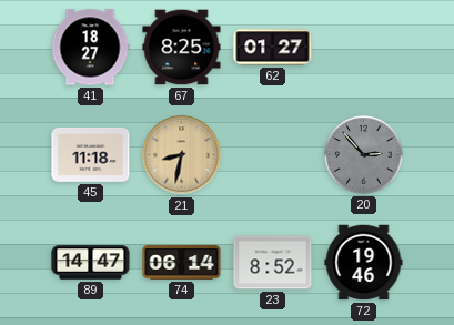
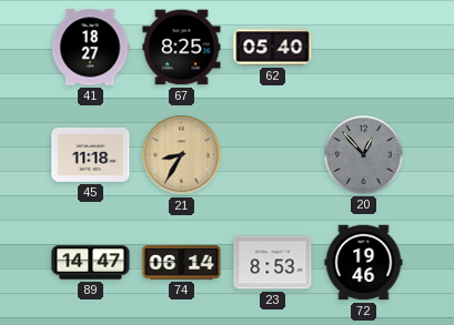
62: 01:27 -> 05:40
21: 8:32 -> 8:35
20: 2:53 -> 12:53
23: 8:52 -> 8:53
